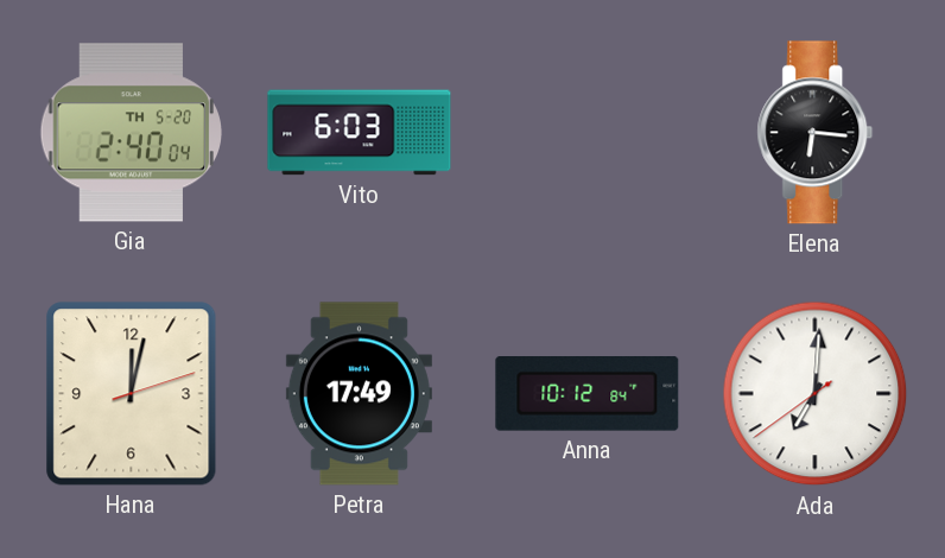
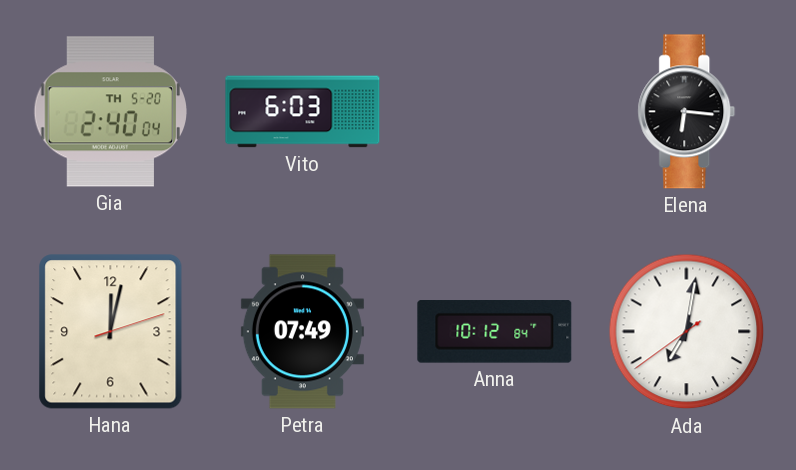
Petra: 17:49 -> 07:49
Ada: 7:00 -> 7:01
